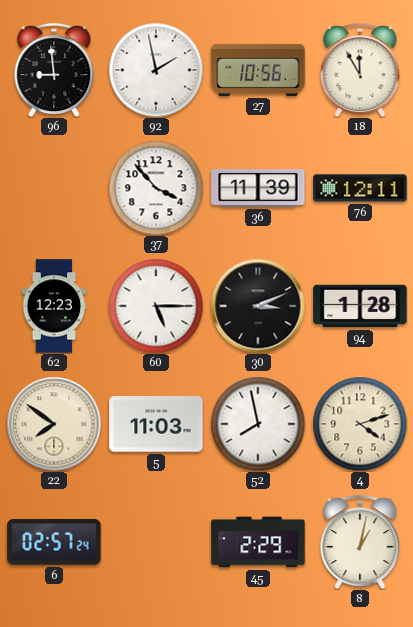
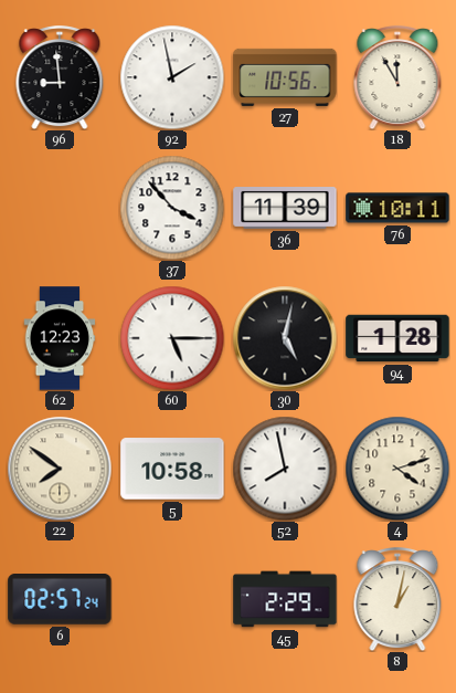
76: 12:11 -> 10:11
30: 3:11 -> 5:02
5: 11:03 -> 10:58
